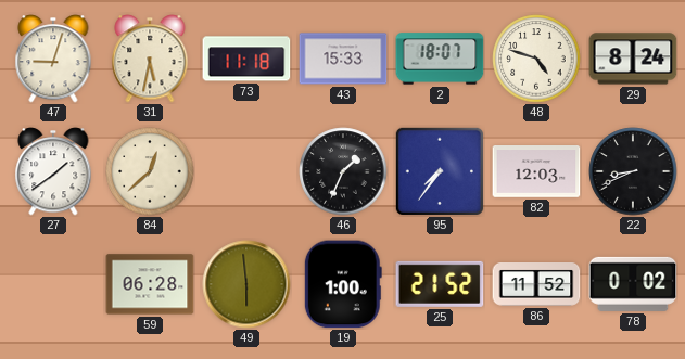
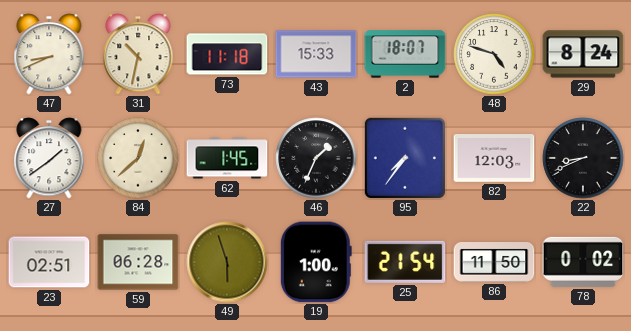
47: 9:03 -> 8:41
31: 5:32 -> 10:32
62: none -> 1:45
23: none -> 02:51
49: 5:59 -> 5:57
25: 21:52 -> 21:54
86: 11:52 -> 11:50
